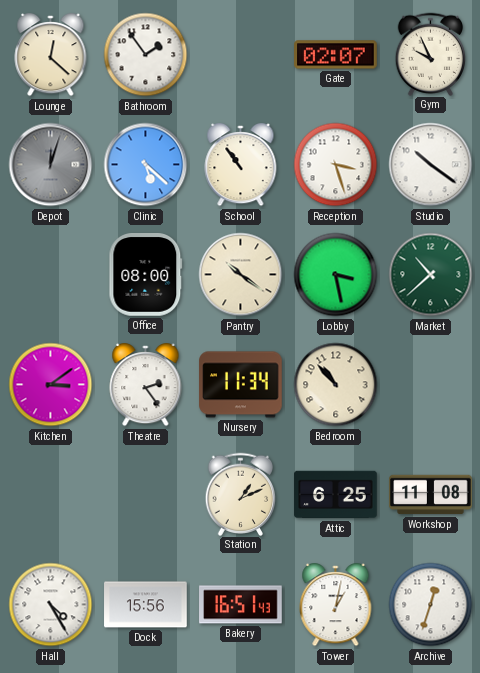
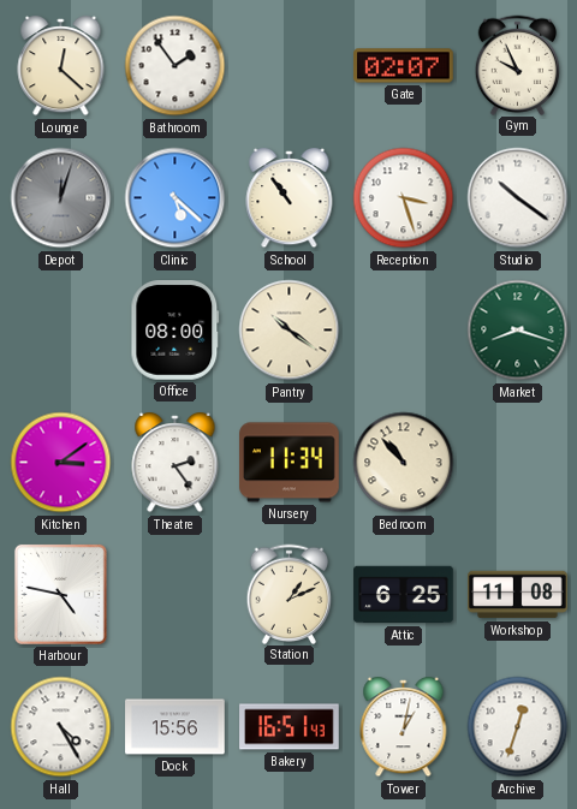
Lobby: 3:28 -> none
Market: 10:38 -> 8:18
Harbour: none -> 4:47
